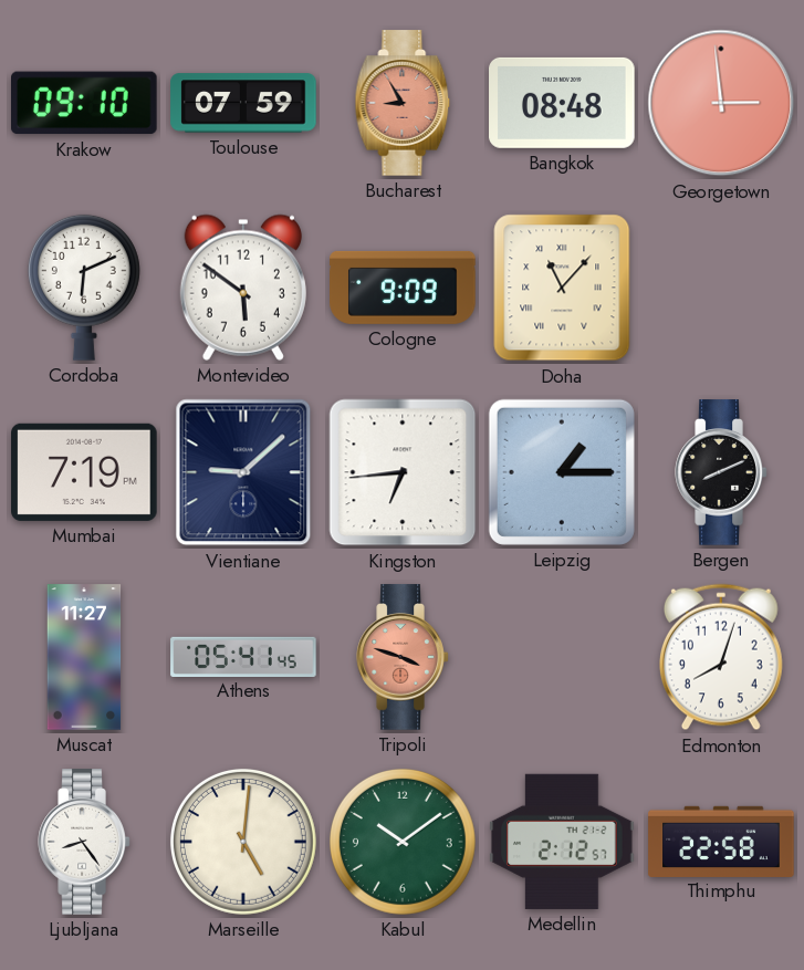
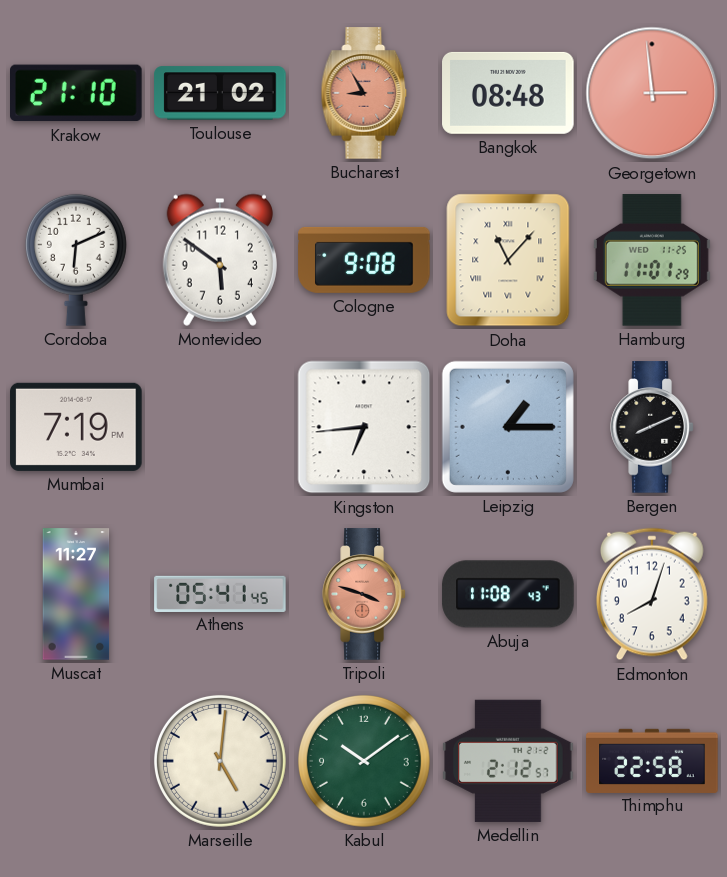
Krakow: 09:10 -> 21:10
Toulouse: 07:59 -> 21:02
Cologne: 9:09 -> 9:08
Hamburg: none -> 11:01
Vientiane: 9:08 -> none
Abuja: none -> 11:08
Ljubljana: 8:24 -> none
